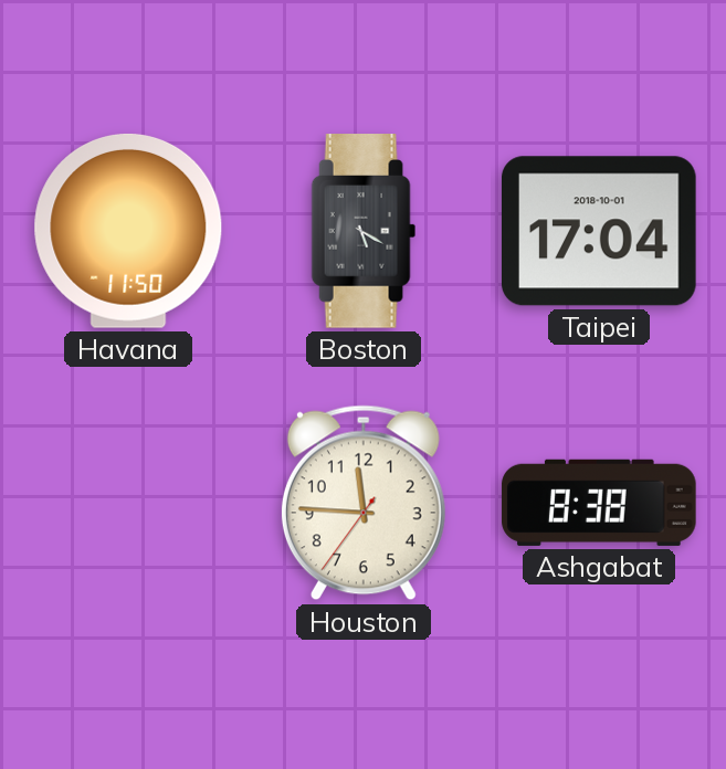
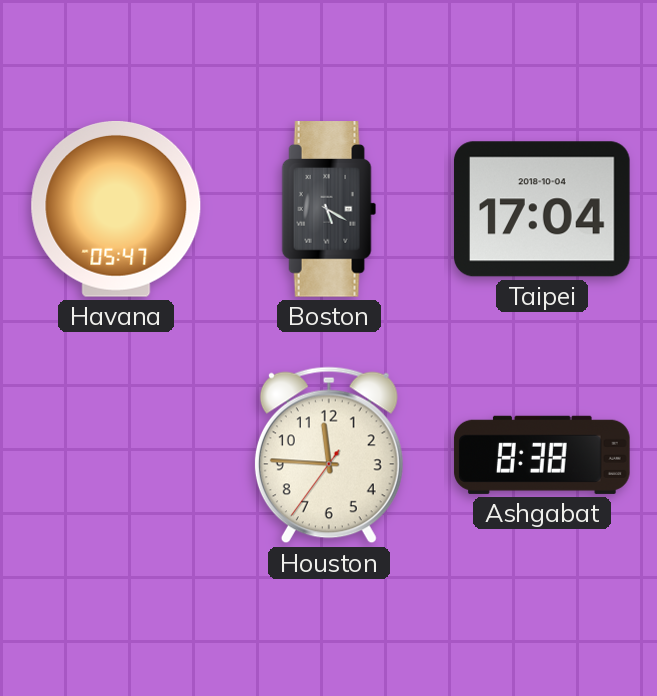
Havana: 11:50 -> 05:47
Taipei date: 2018-10-01 -> 2018-10-04
